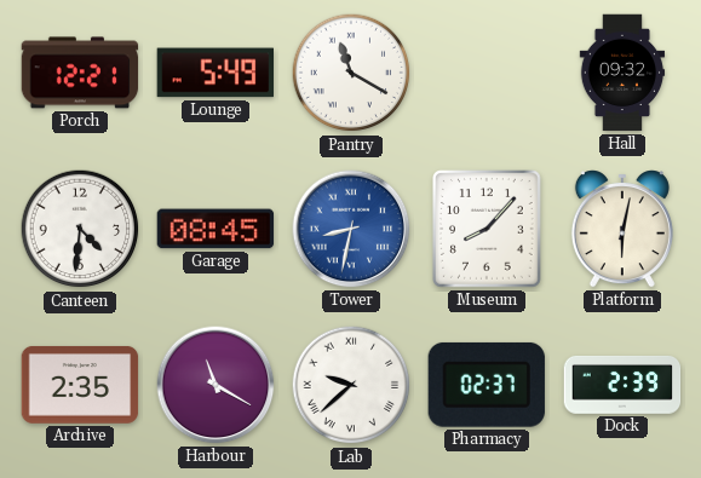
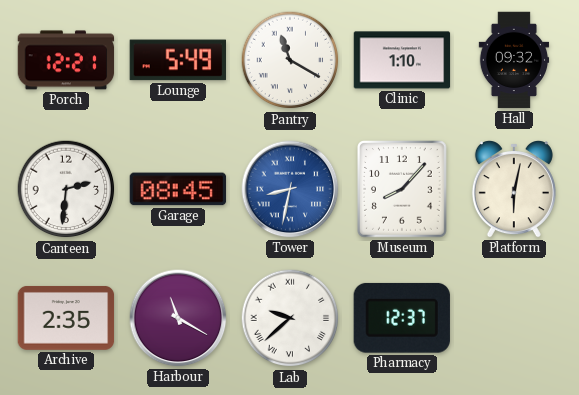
Clinic: none -> 1:10
Canteen: 4:31 -> 2:31
Pharmacy: 02:37 -> 12:37
Dock: 2:39 -> none
